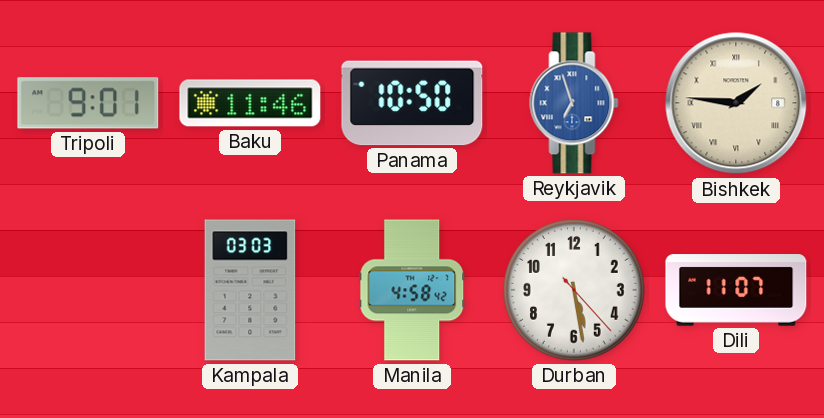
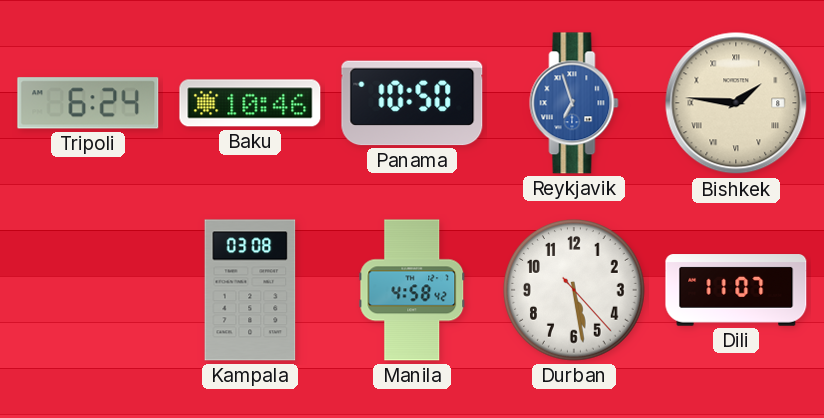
Tripoli: 9:01 -> 6:24
Baku: 11:46 -> 10:46
Kampala: 03:03 -> 03:08
